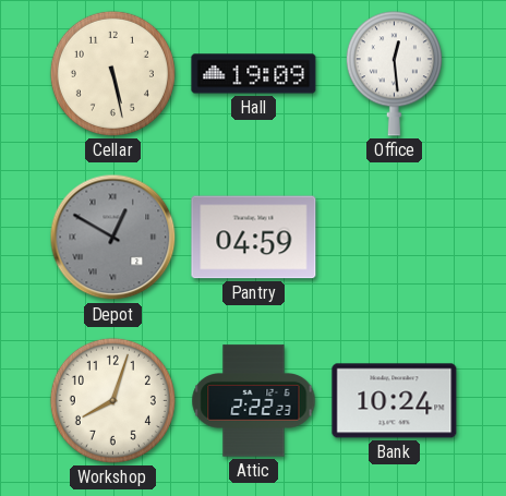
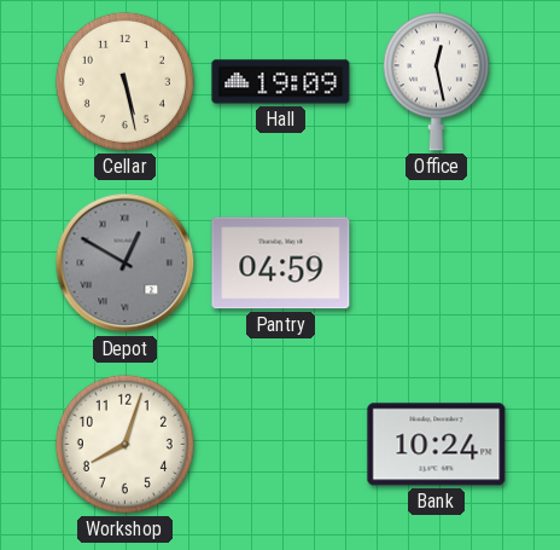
Office: 12:29 -> 12:28
Attic: 2:22 -> none
